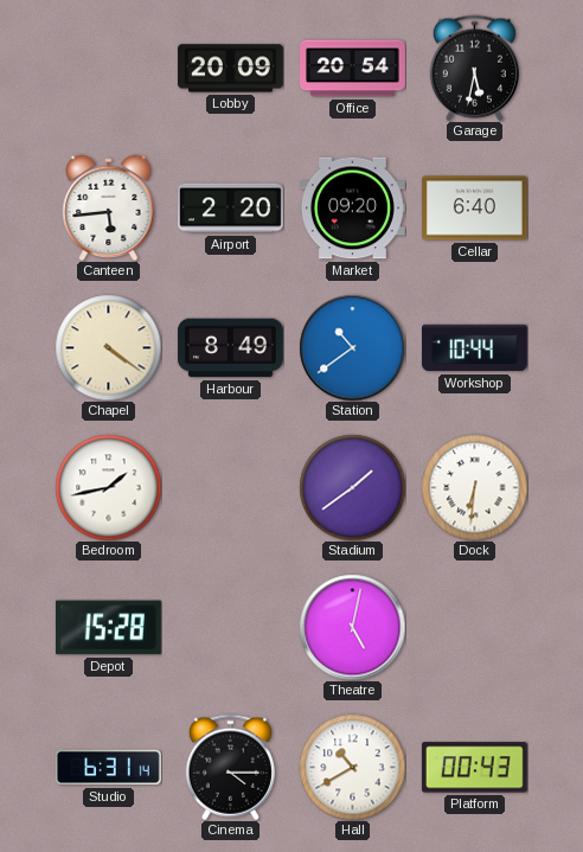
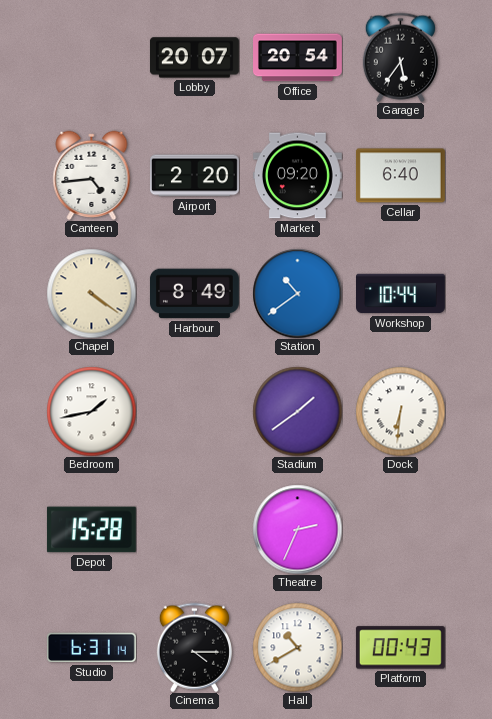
Lobby: 20:09 -> 20:07
Garage: 5:32 -> 5:36
Canteen: 5:44 -> 4:44
Theatre: 5:02 -> 2:34
